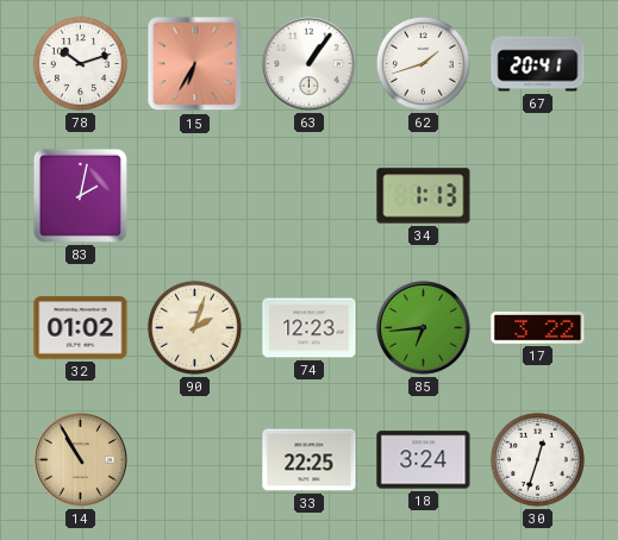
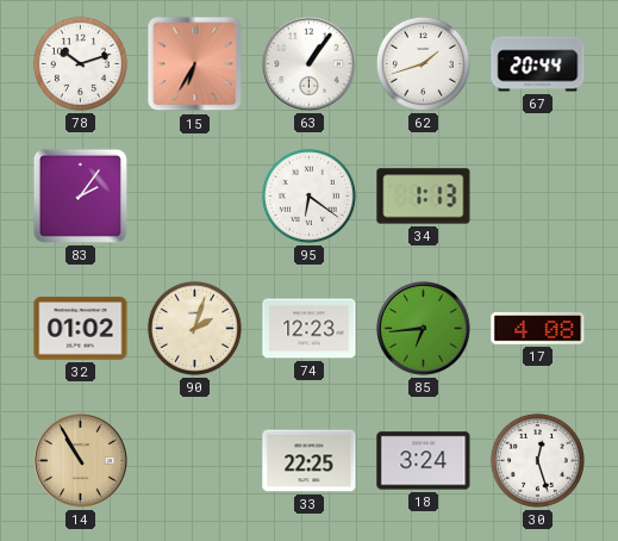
67: 20:41 -> 20:44
83: 2:02 -> 2:06
95: none -> 6:21
17: 3:22 -> 4:08
30: 12:33 -> 12:27
